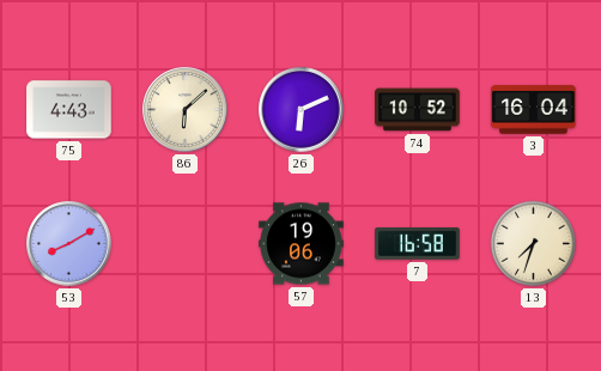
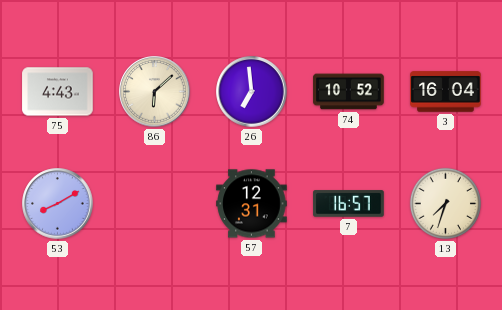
26: 6:11 -> 6:59
57: 19:06 -> 12:31
7: 16:58 -> 16:57
